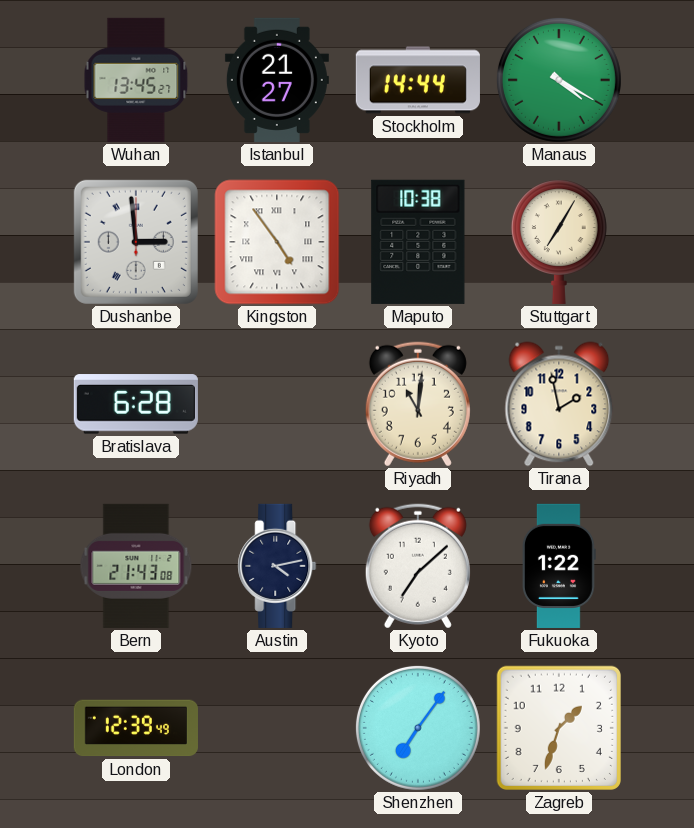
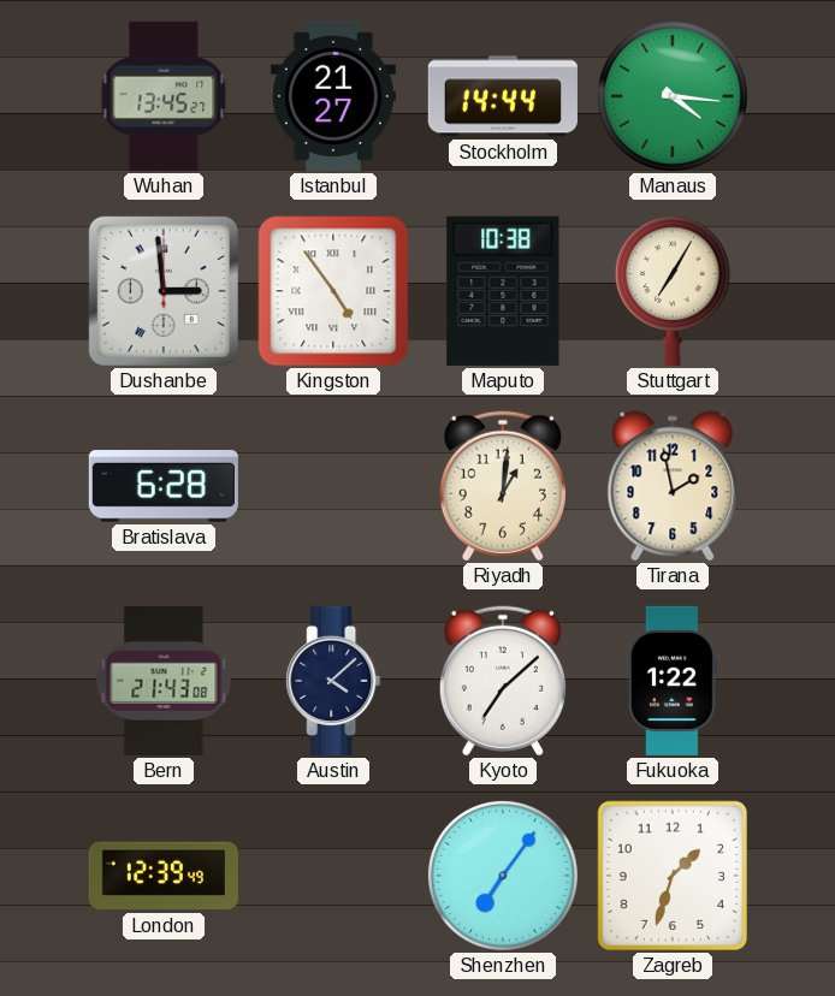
Manaus: 4:20 -> 4:16
Riyadh: 11:01 -> 1:01
Austin: 4:13 -> 4:08
